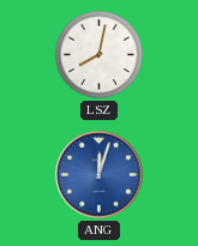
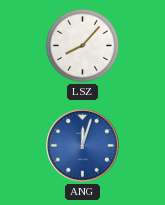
LSZ: 8:02 -> 8:07
